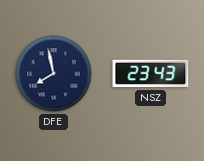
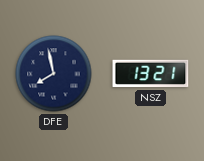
NSZ: 23:43 -> 13:21
